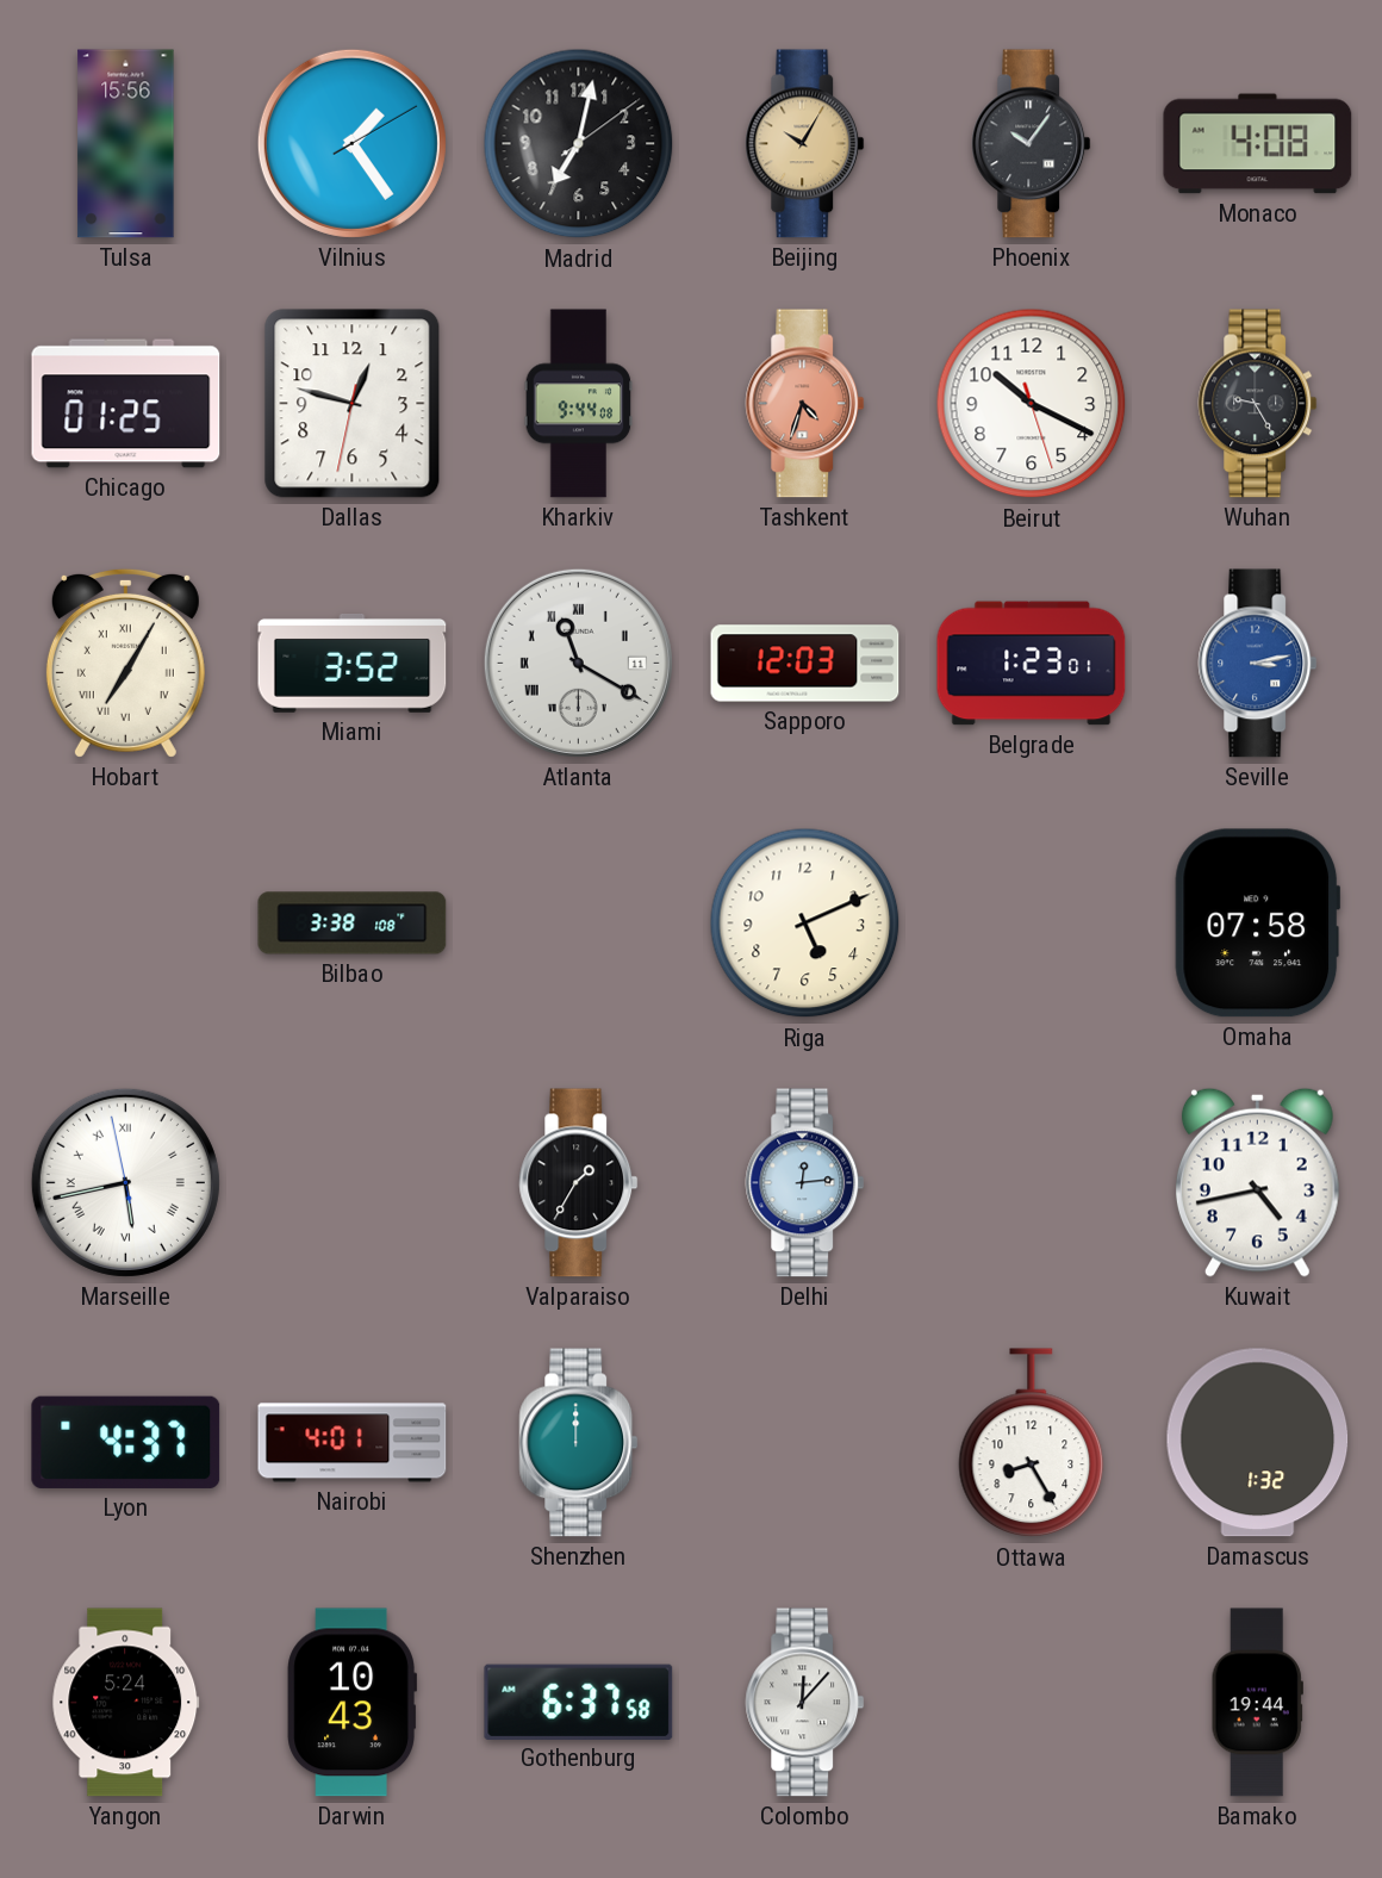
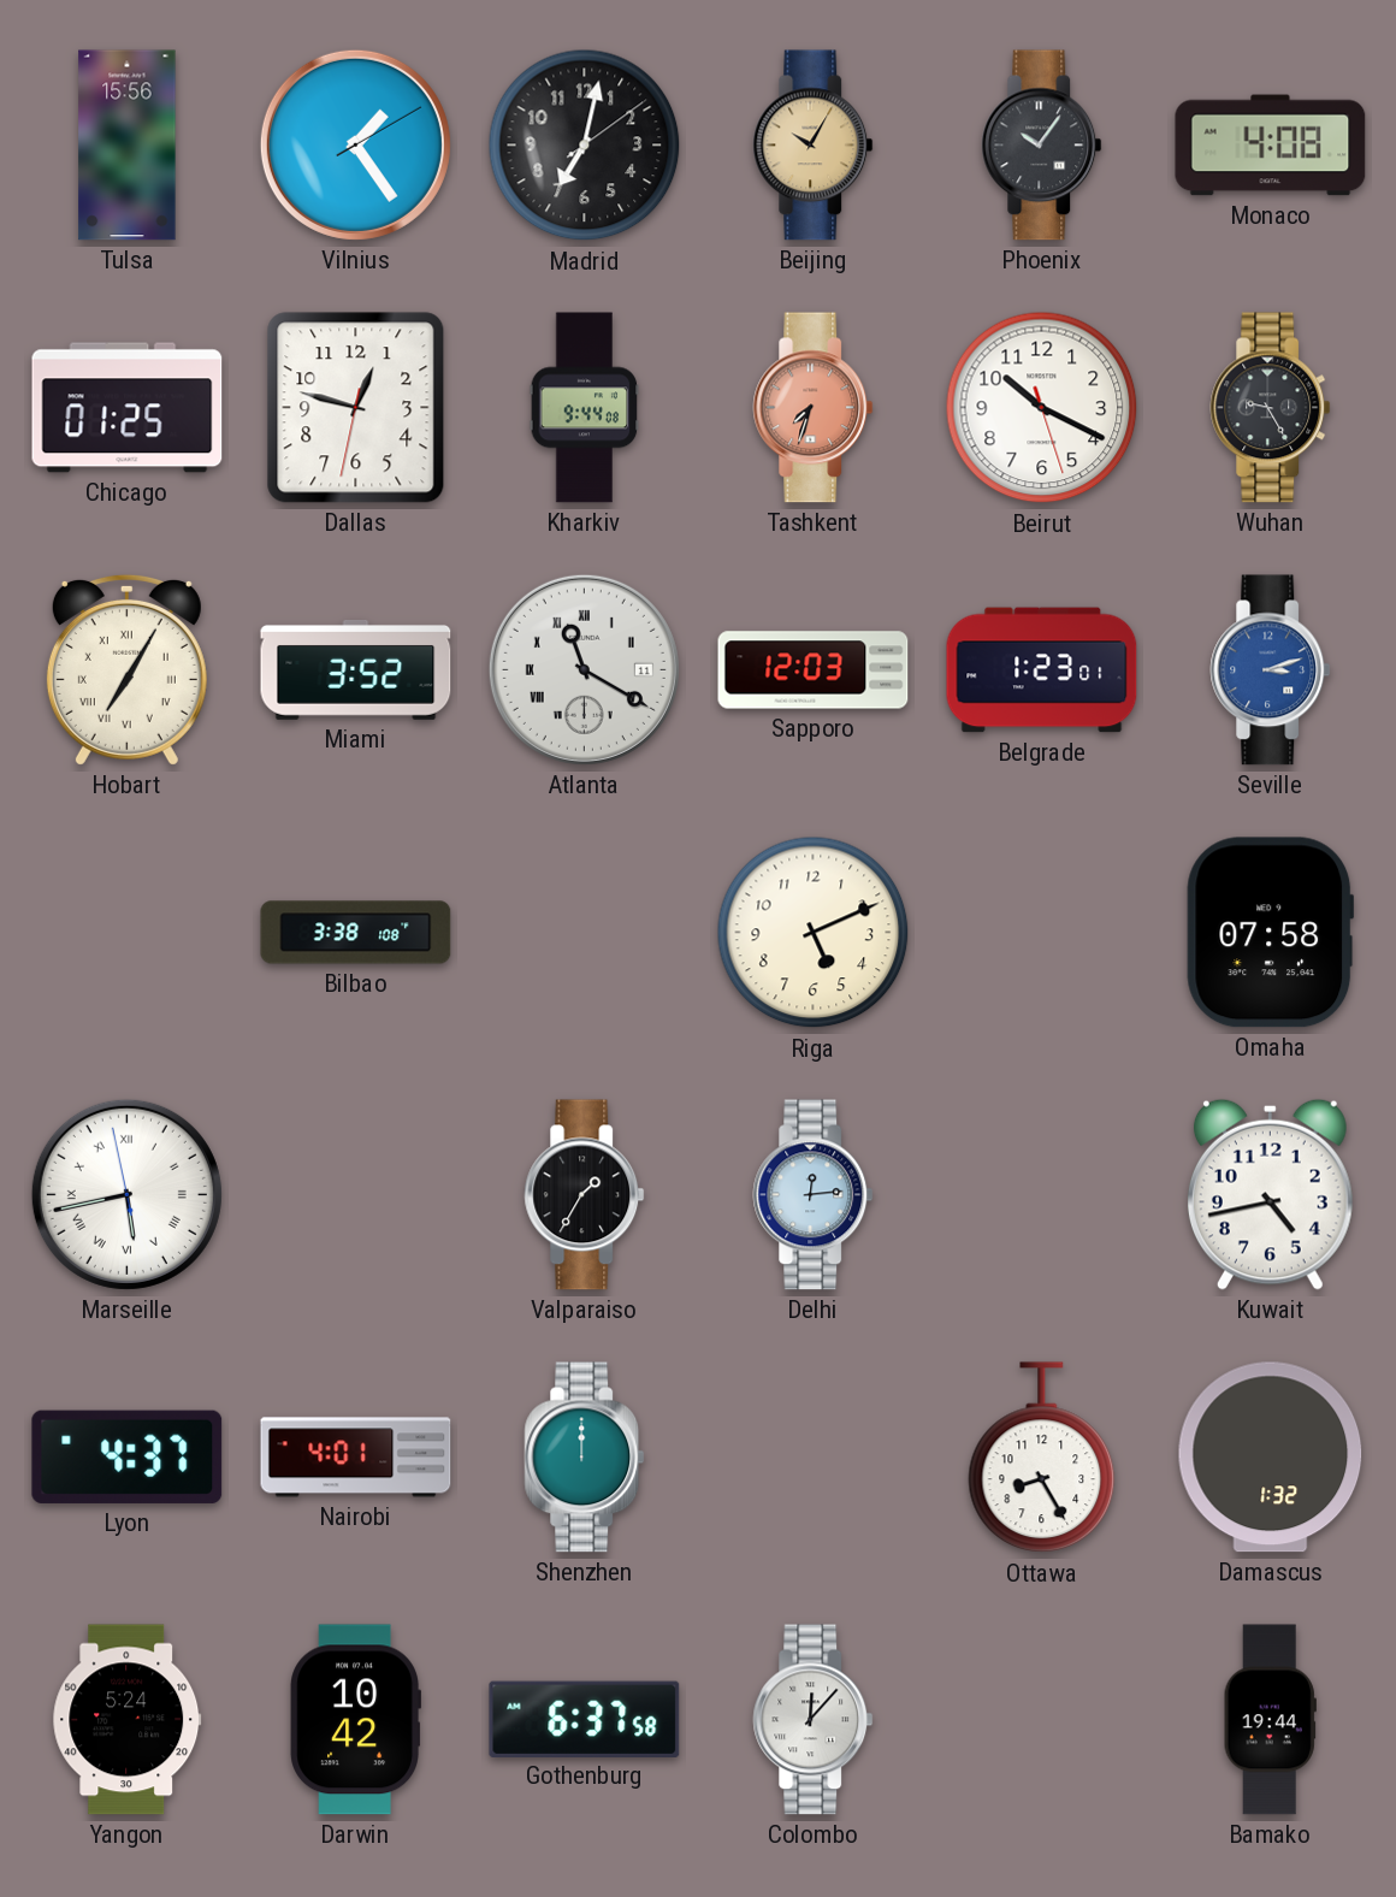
Tashkent: 4:33 -> 7:33
Seville: 3:13 -> 3:12
Darwin: 10:43 -> 10:42
